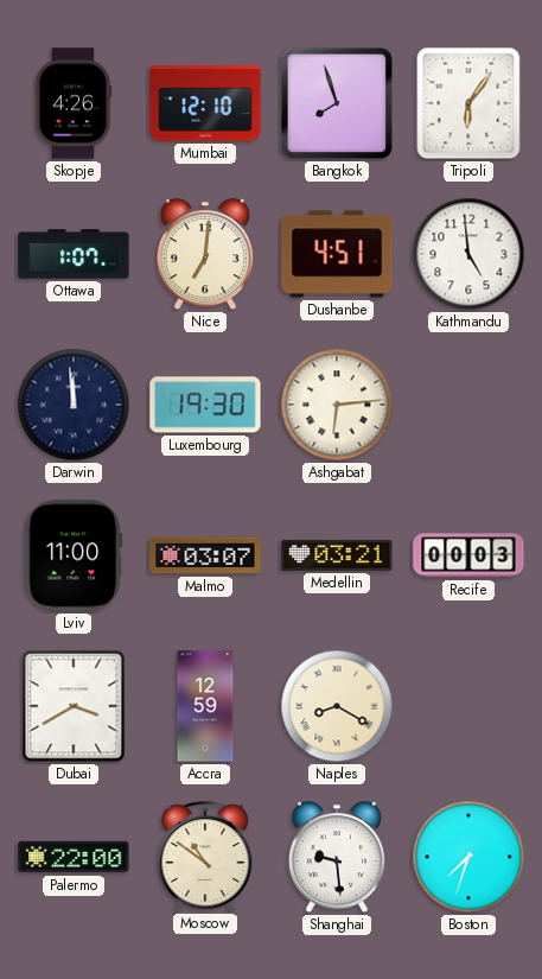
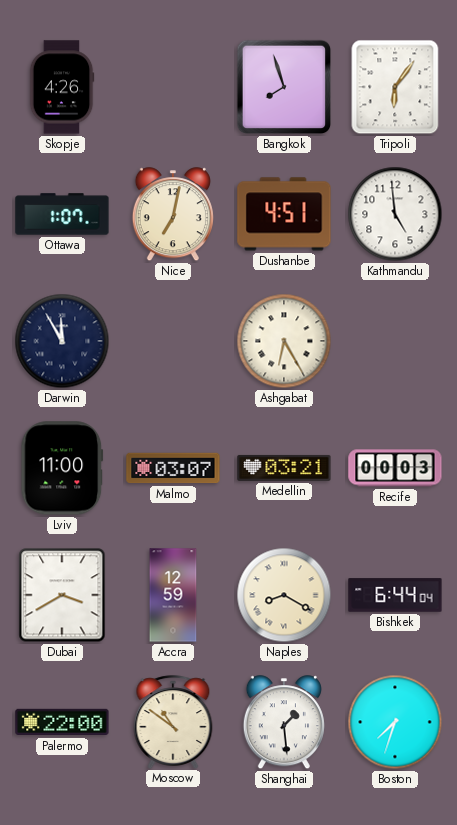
Mumbai: 12:10 -> none
Nice: 7:01 -> 7:02
Darwin: 11:59 -> 11:55
Luxembourg: 19:30 -> none
Ashgabat: 6:14 -> 6:25
Bishkek: none -> 6:44
Shanghai: 9:29 -> 1:29
